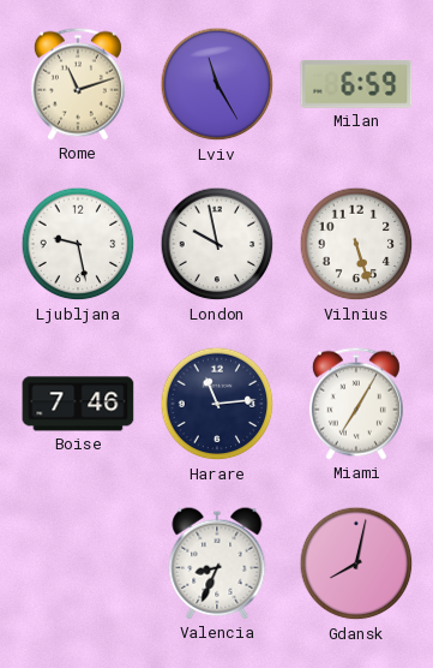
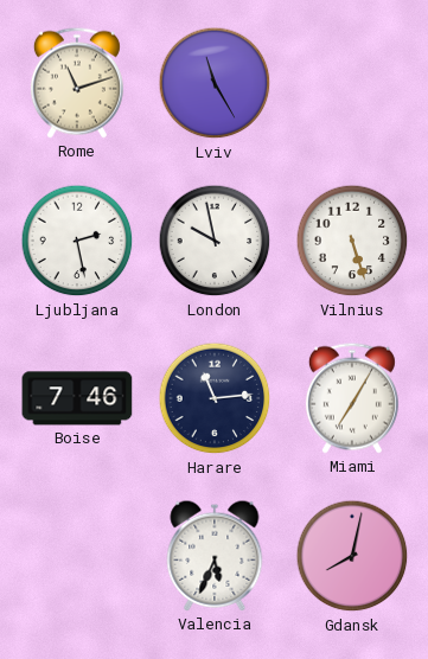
Milan: 6:59 -> none
Ljubljana: 9:28 -> 2:28
Valencia: 8:34 -> 5:34
